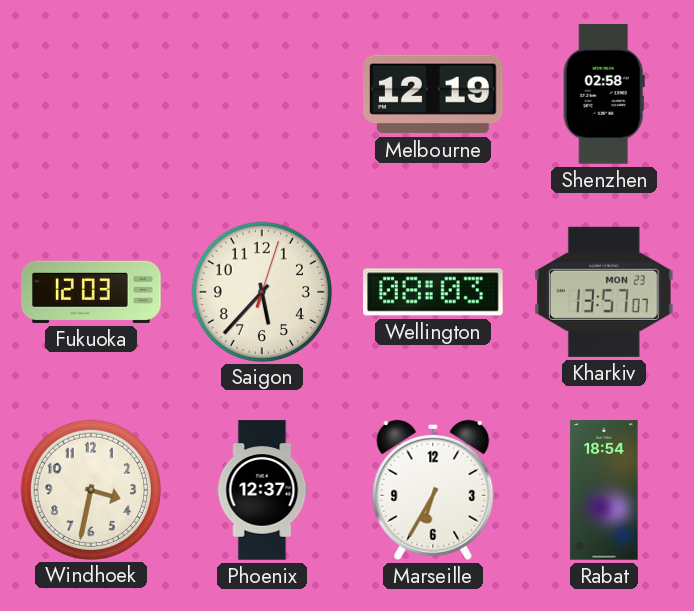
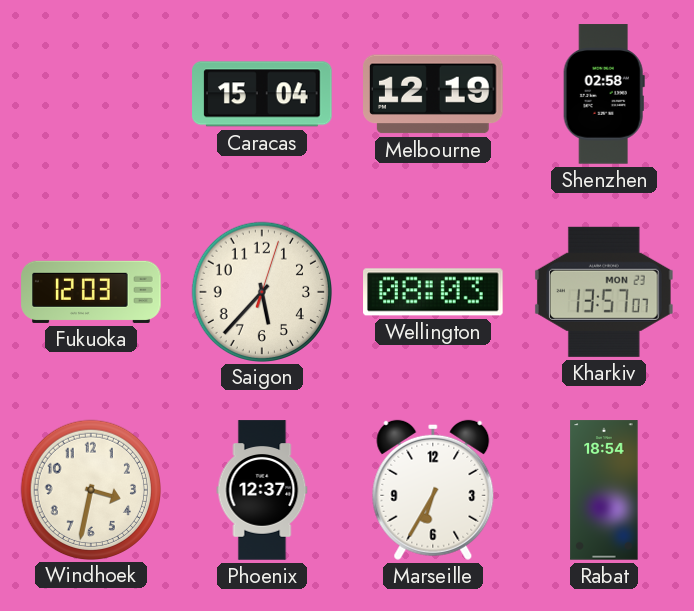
Caracas: none -> 15:04
